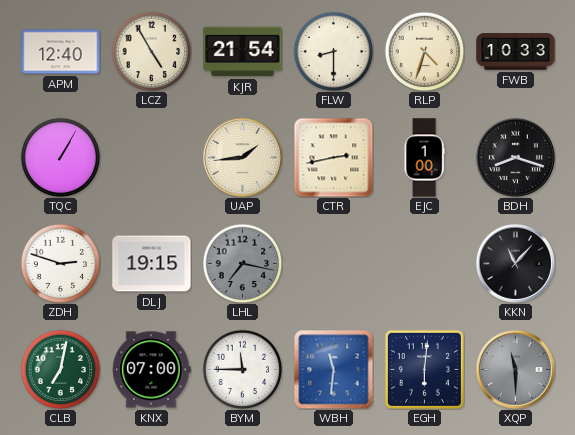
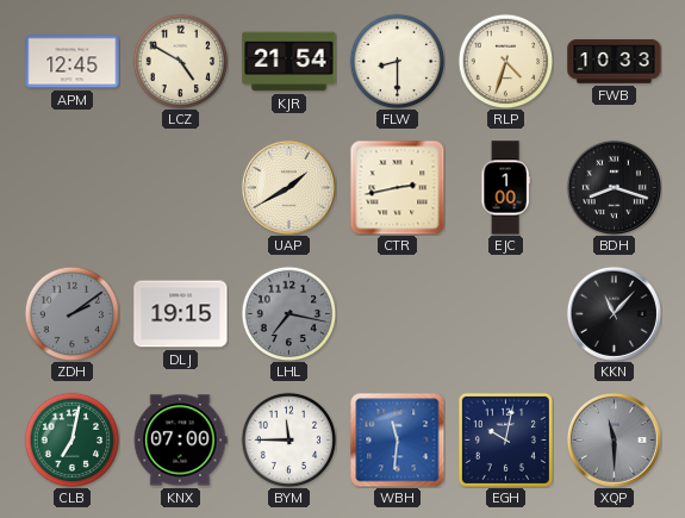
APM: 12:40 -> 12:45
LCZ: 4:55 -> 4:50
TQC: 1:05 -> none
UAP: 1:44 -> 1:40
ZDH: 2:48 -> 2:09
ZDH dial: white -> grey
EGH: 6:01 -> 10:02
